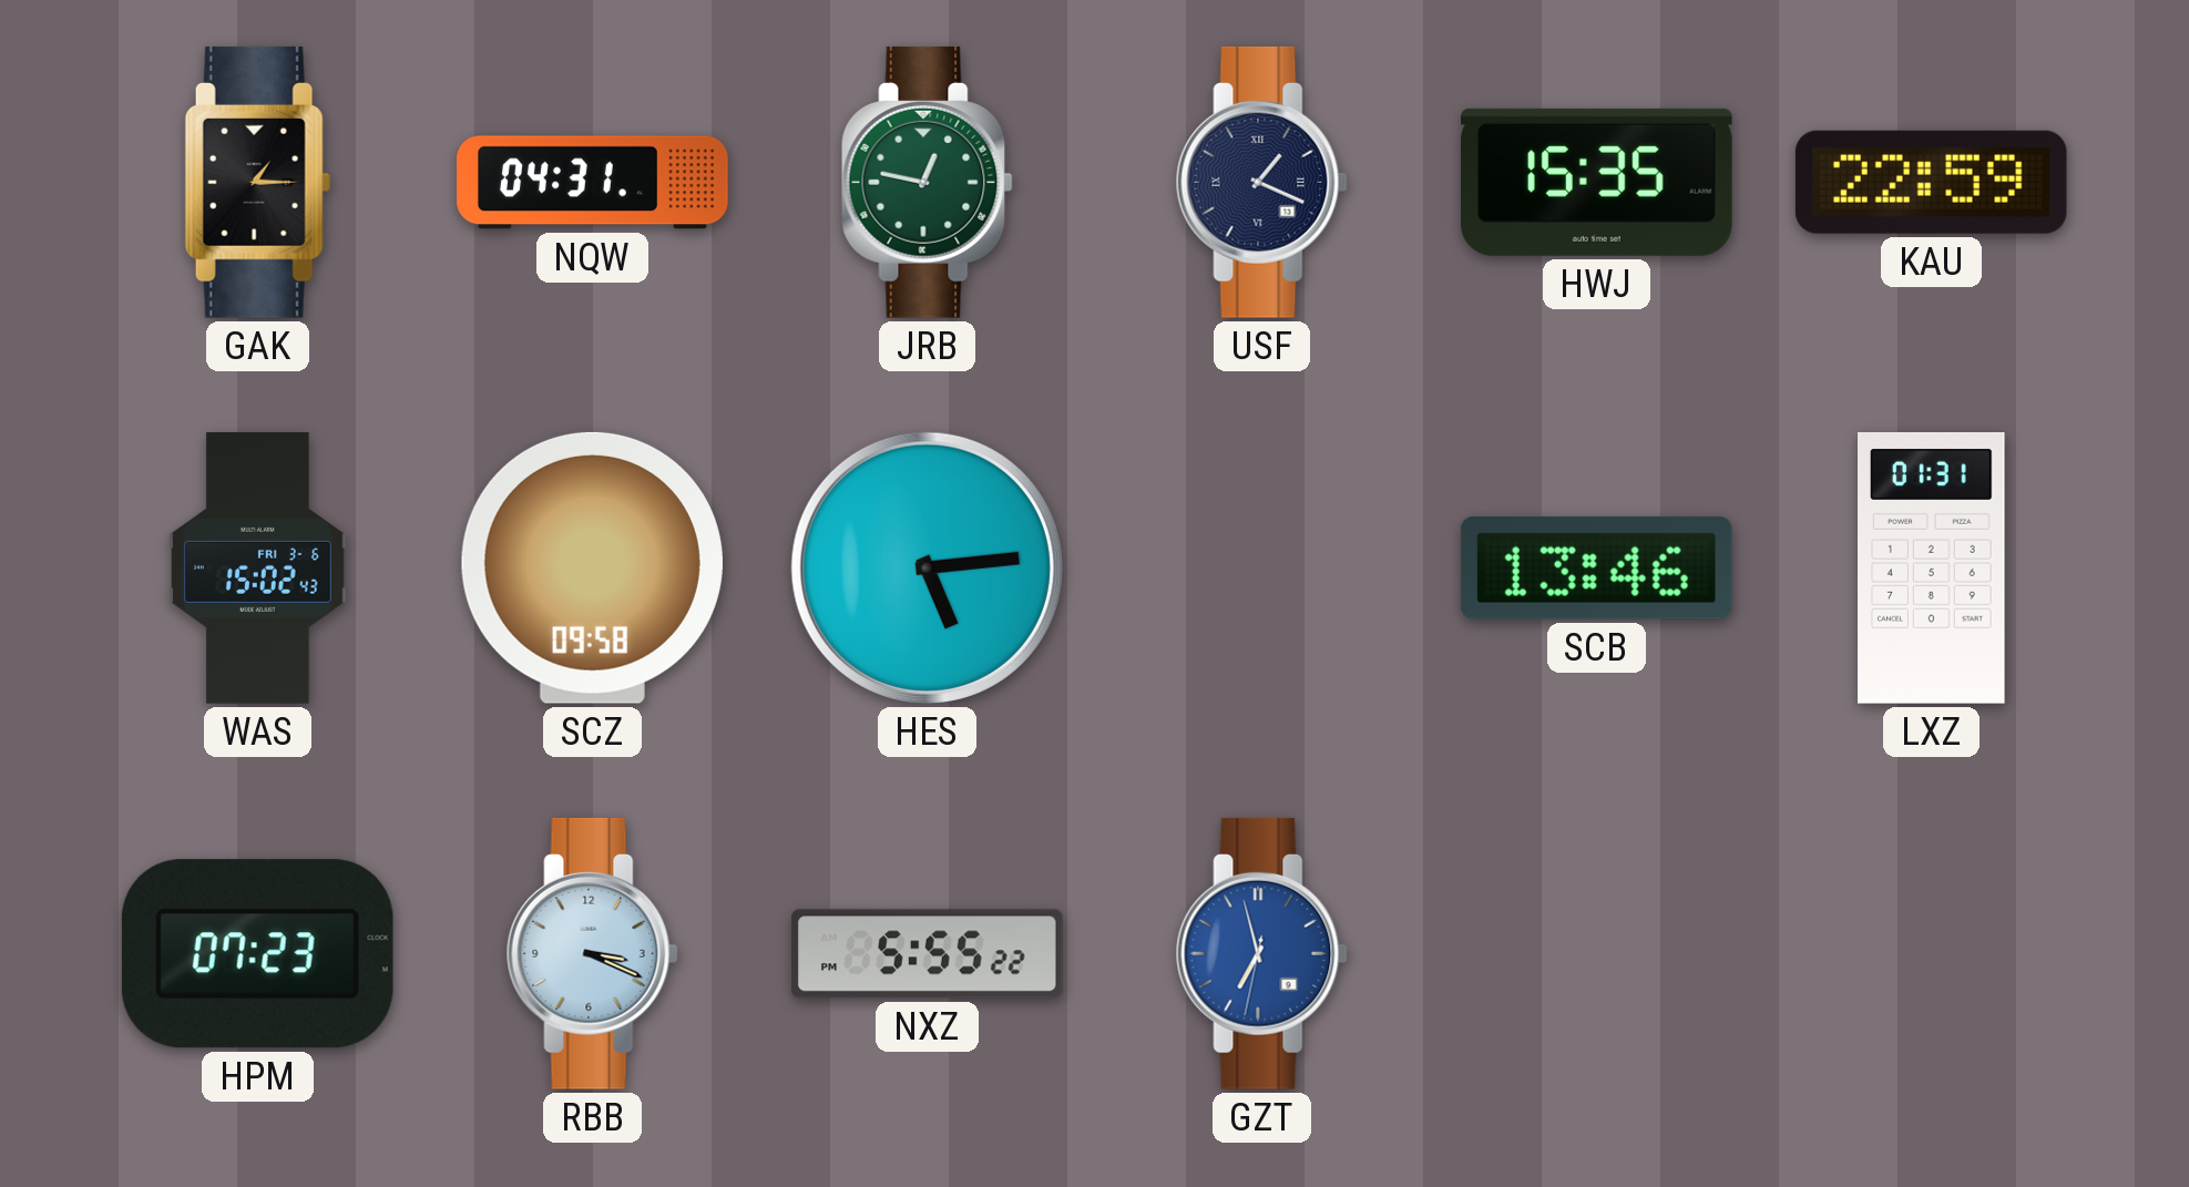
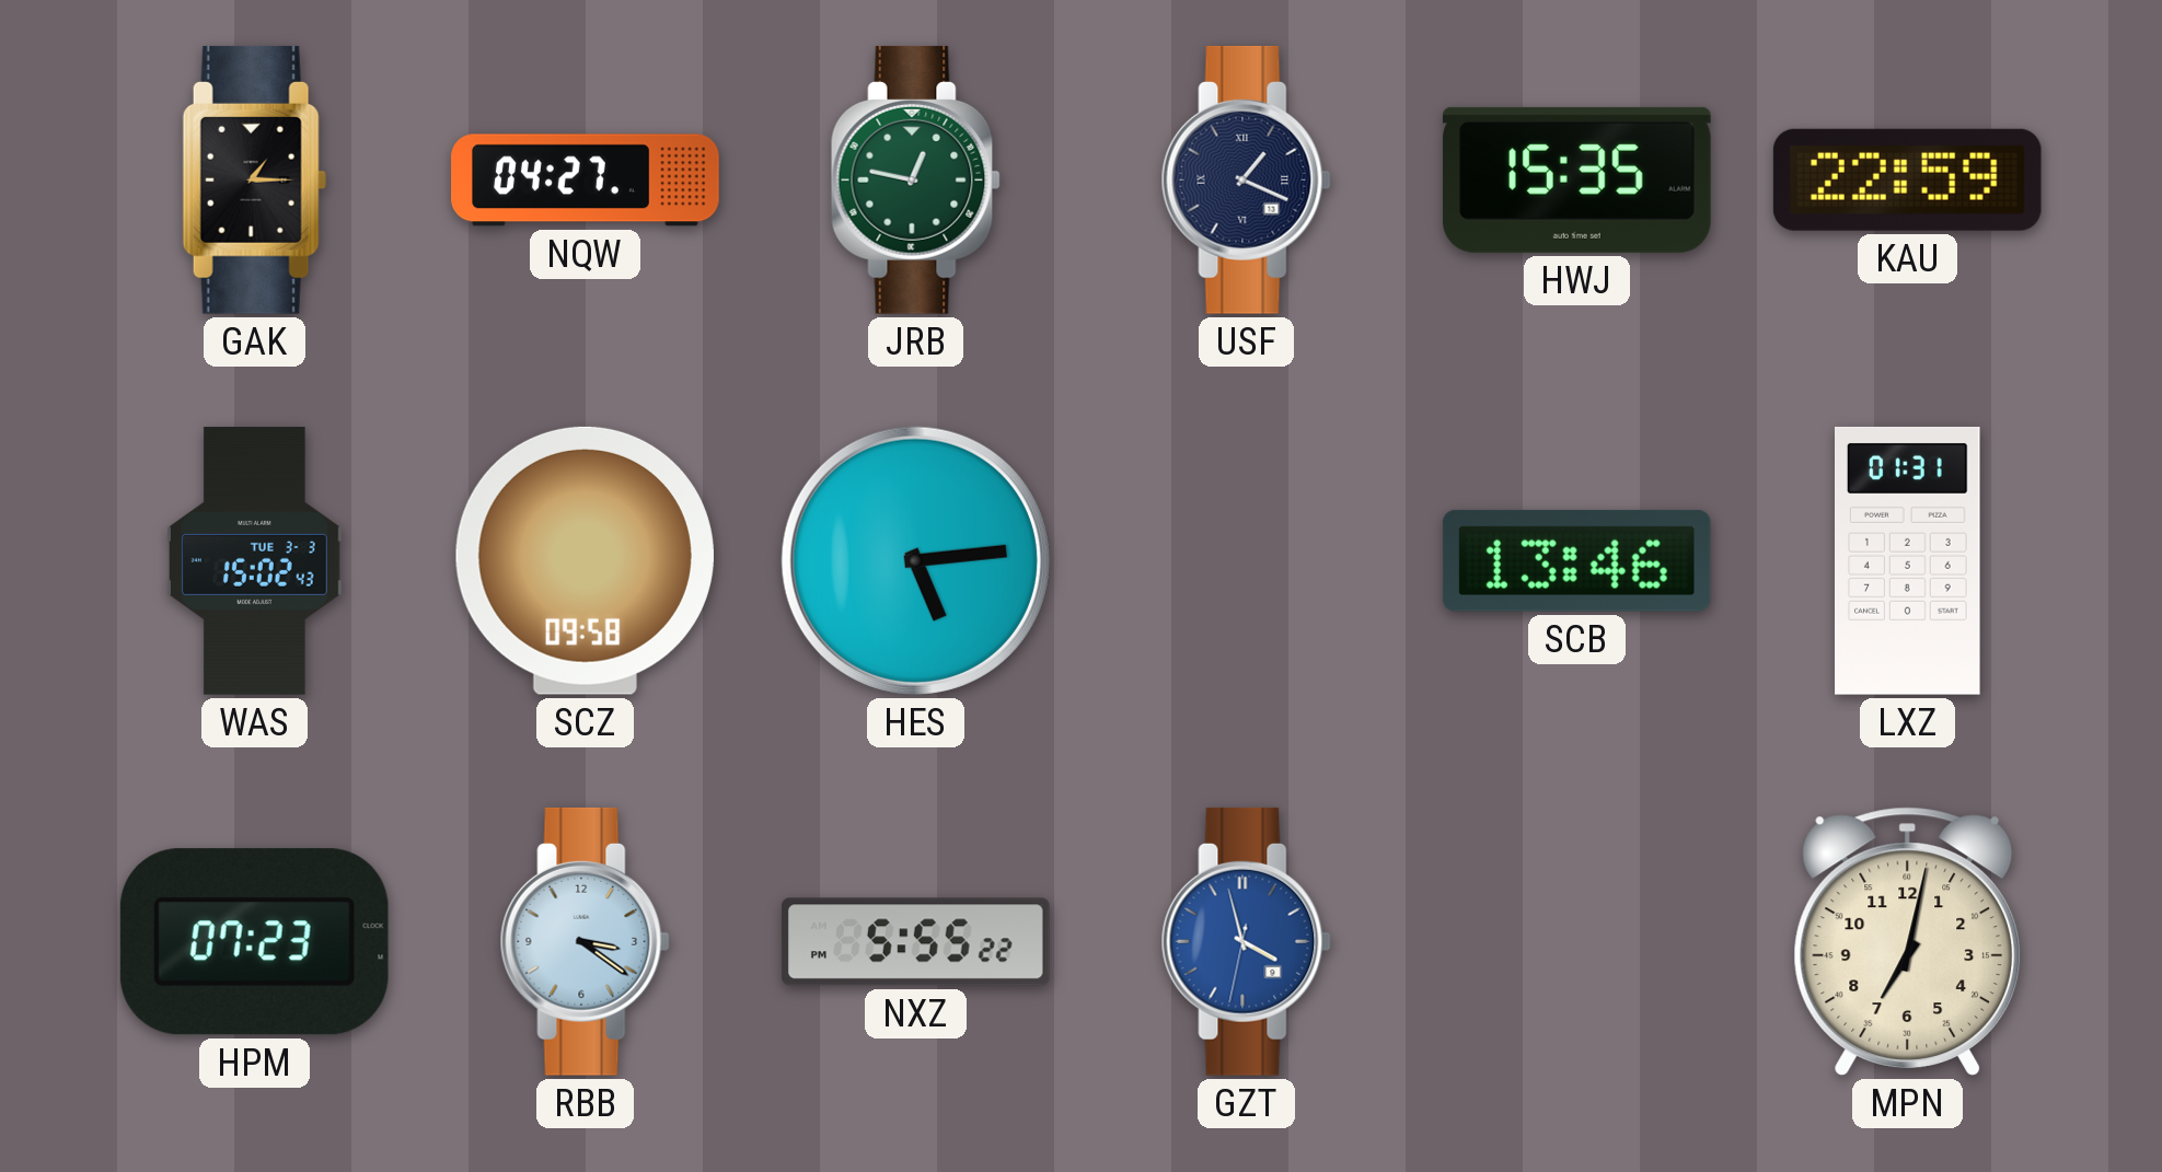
NQW: 04:31 -> 04:27
WAS date: FRI 3-6 -> TUE 3-3
RBB: 3:19 -> 3:21
GZT: 6:57 -> 3:57
MPN: none -> 7:02
